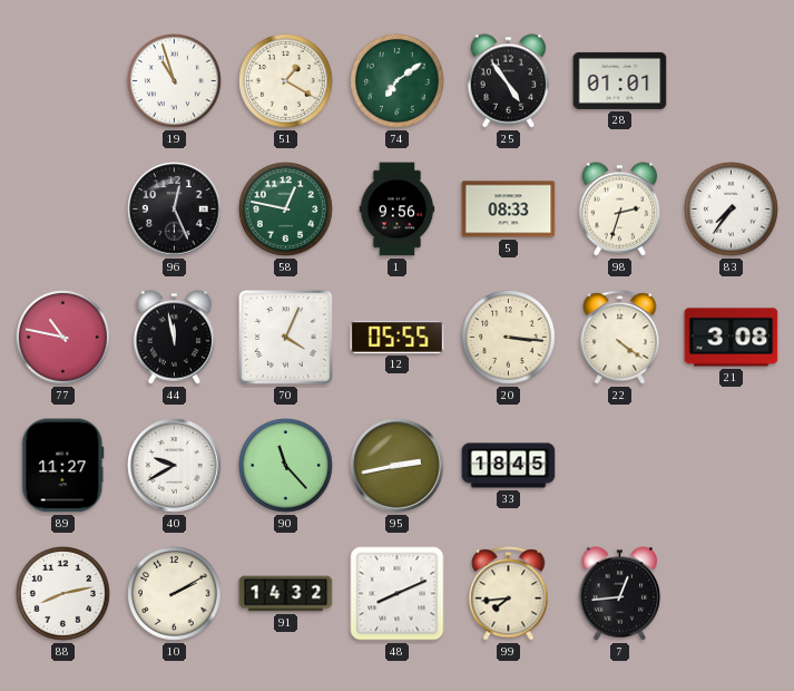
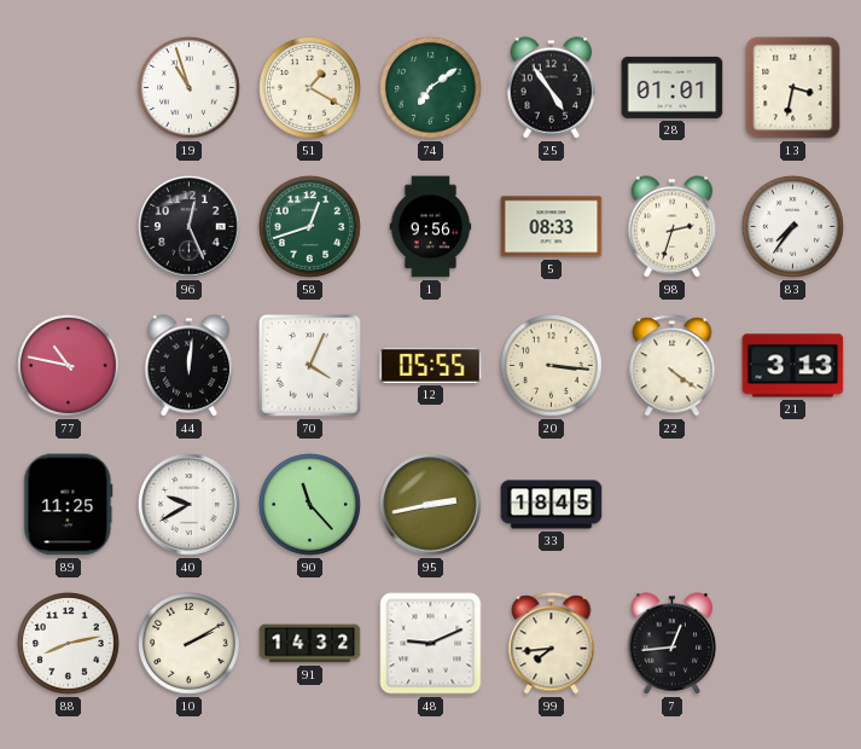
13: none -> 3:32
58: 12:47 -> 12:42
44: 11:58 -> 12:01
21: 3:08 -> 3:13
89: 11:27 -> 11:25
48: 8:11 -> 9:11
